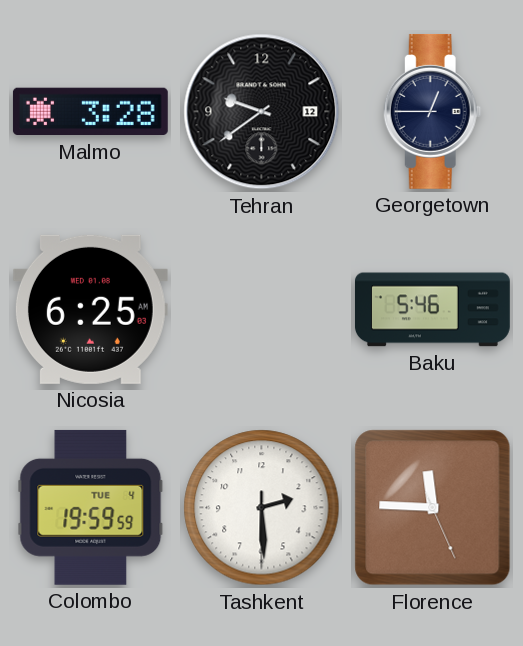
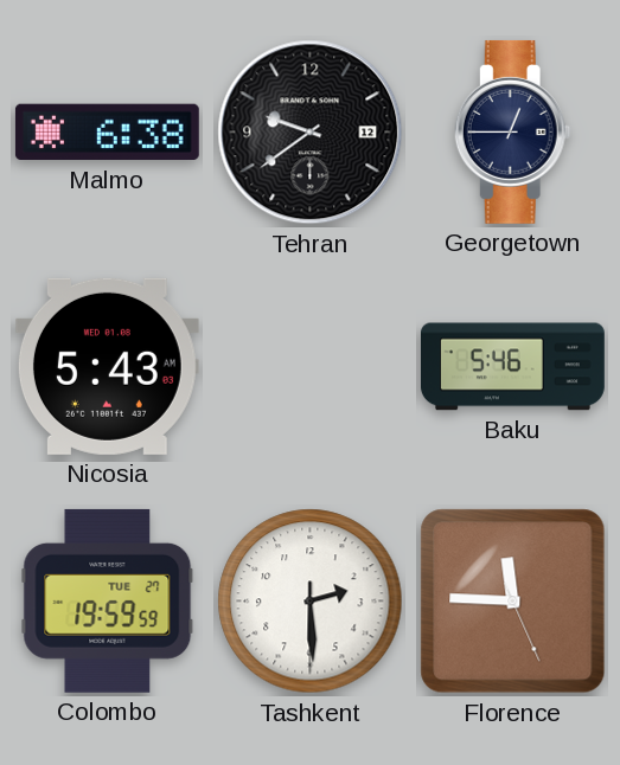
Malmo: 3:28 -> 6:38
Nicosia: 6:25 -> 5:43
Colombo date: TUE 4 -> TUE 27
